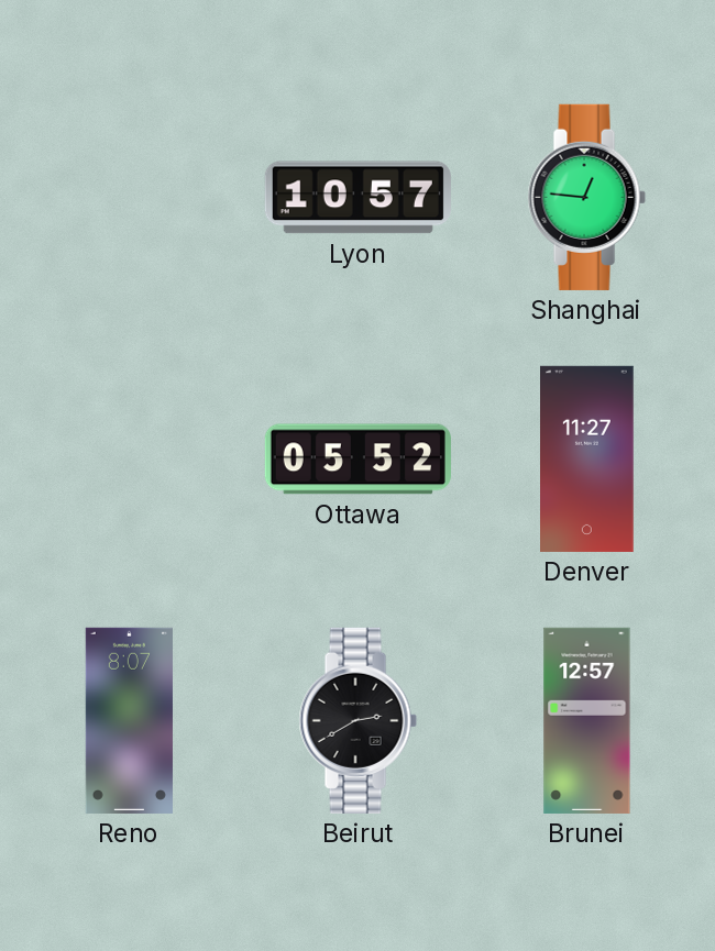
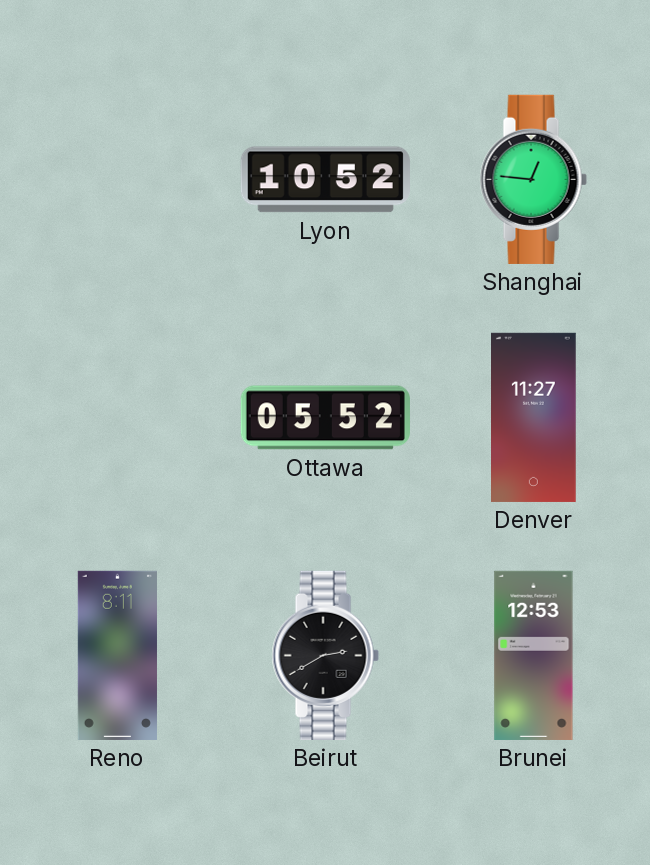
Lyon: 10:57 -> 10:52
Reno: 8:07 -> 8:11
Brunei: 12:57 -> 12:53
